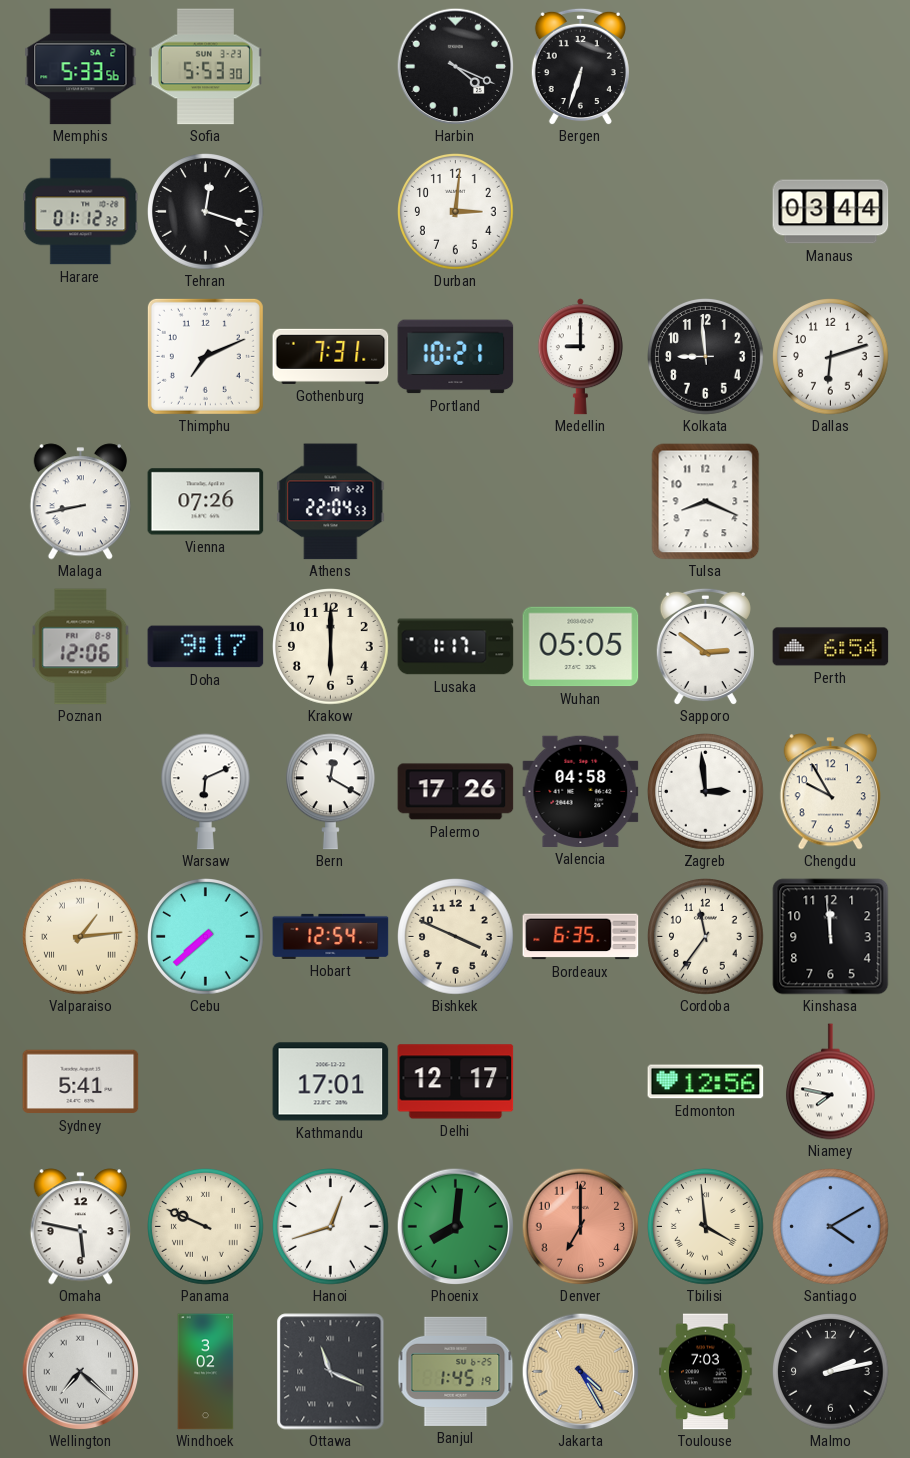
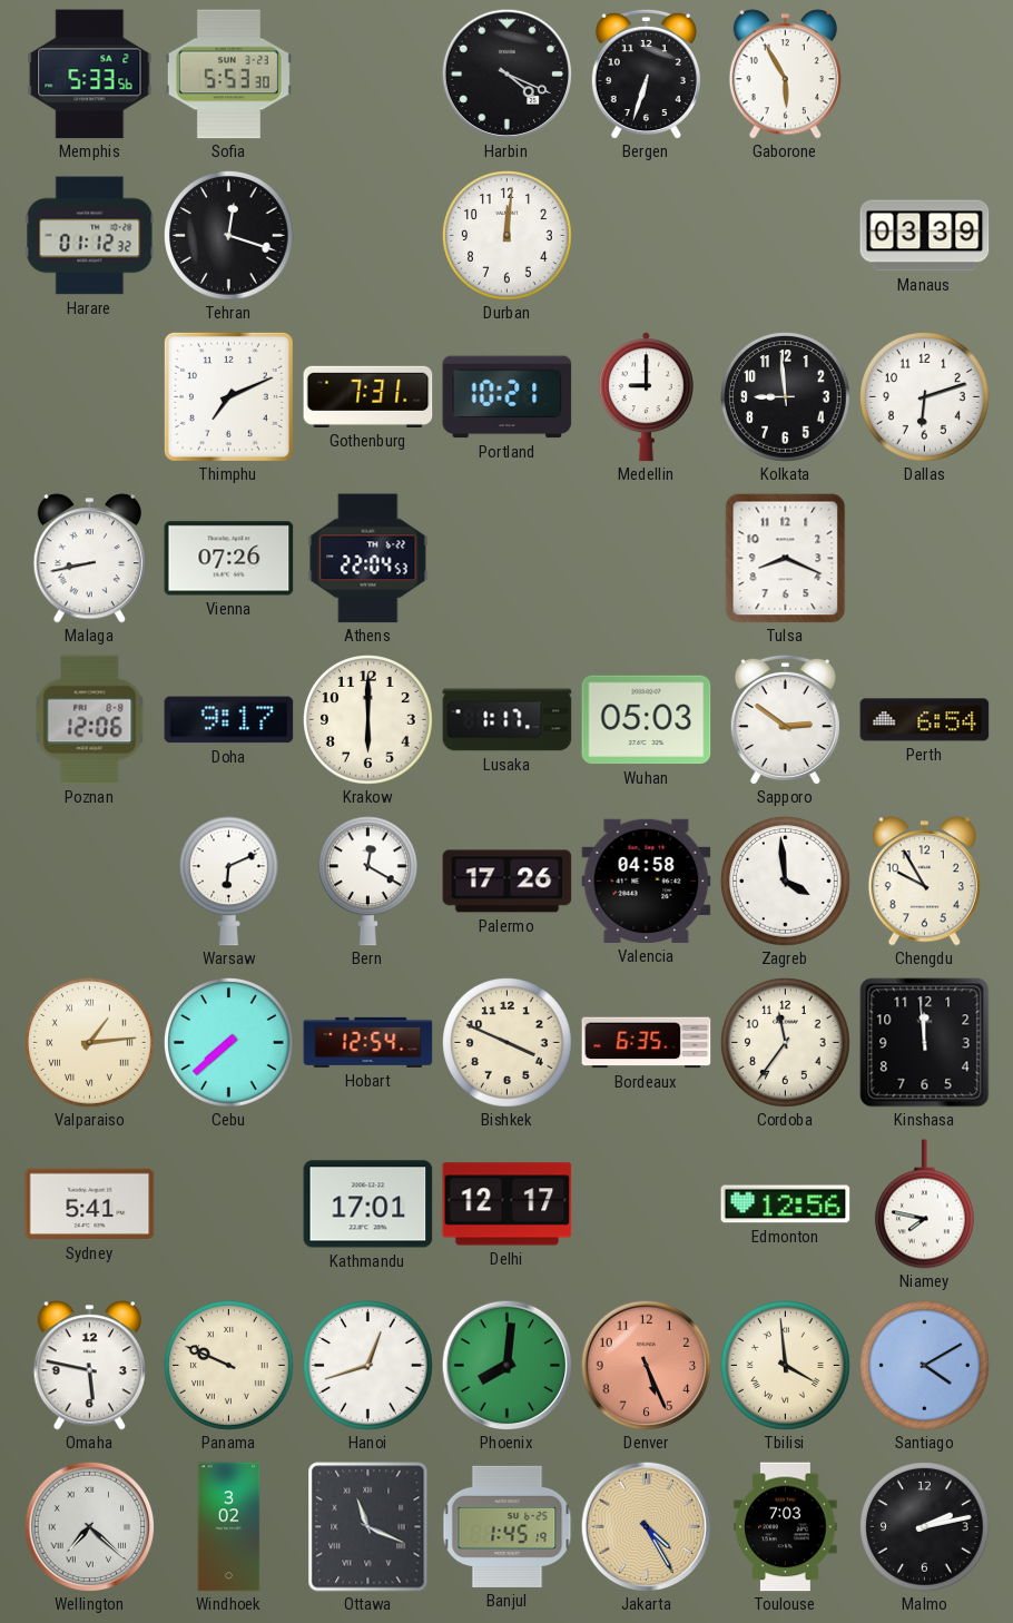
Gaborone: none -> 5:55
Durban: 3:01 -> 12:01
Manaus: 03:44 -> 03:39
Wuhan: 05:05 -> 05:03
Zagreb: 2:59 -> 3:59
Denver: 7:00 -> 5:26
